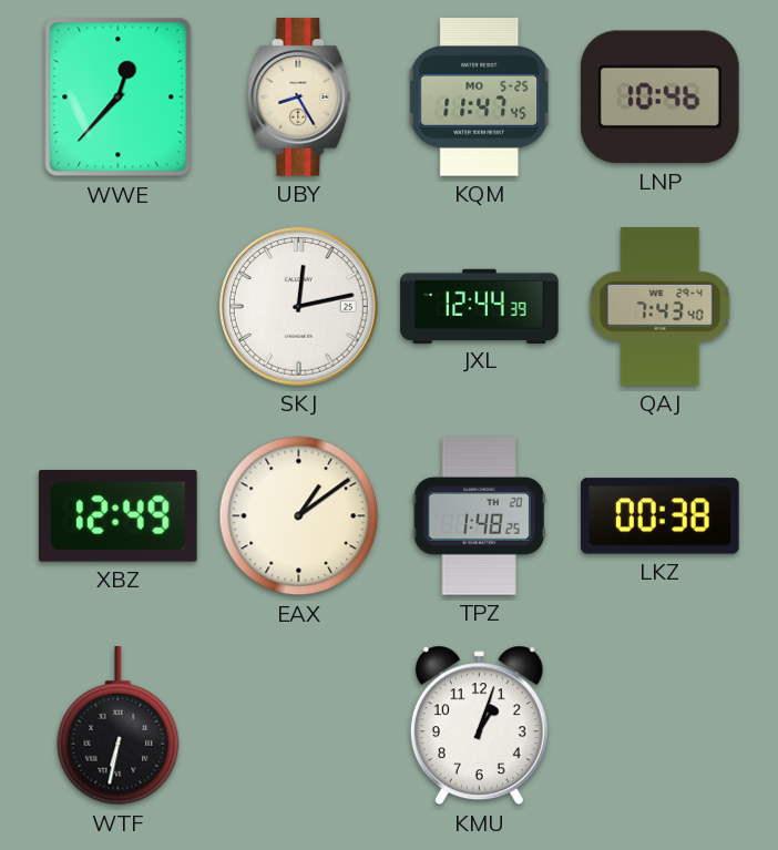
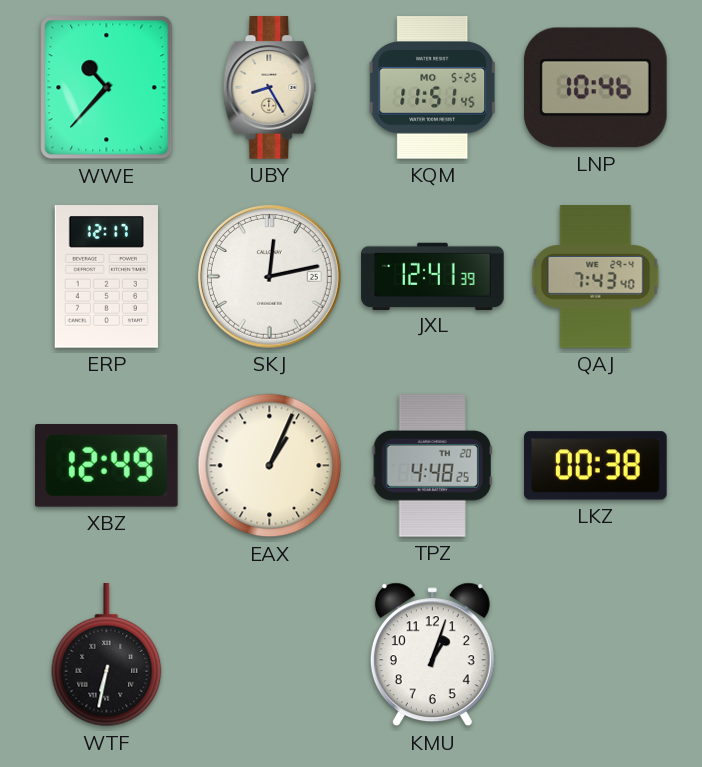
WWE: 12:37 -> 10:37
KQM: 11:47 -> 11:51
ERP: none -> 12:17
JXL: 12:44 -> 12:41
EAX: 1:09 -> 1:04
TPZ: 1:48 -> 4:48
